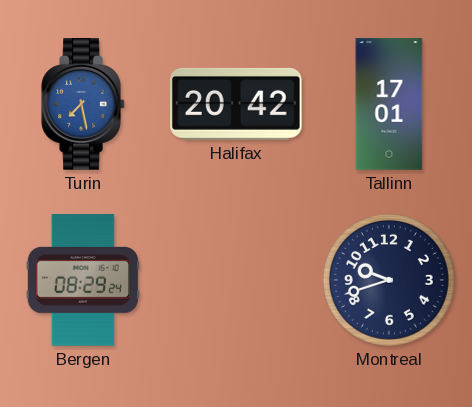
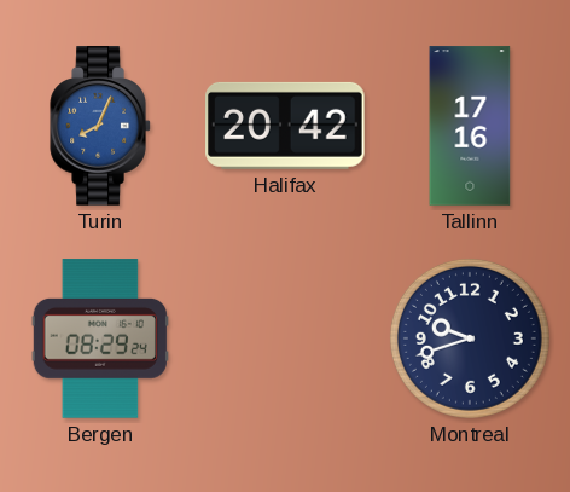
Turin: 7:28 -> 8:04
Tallinn: 17:01 -> 17:16
